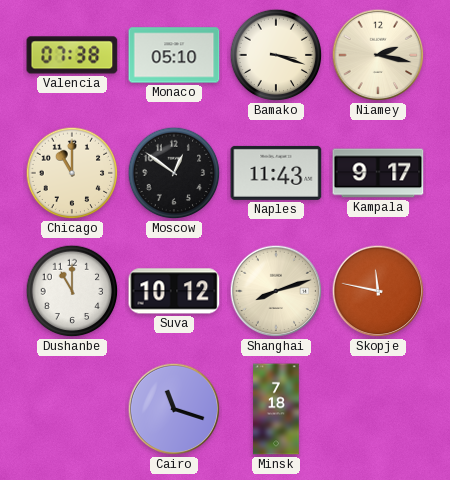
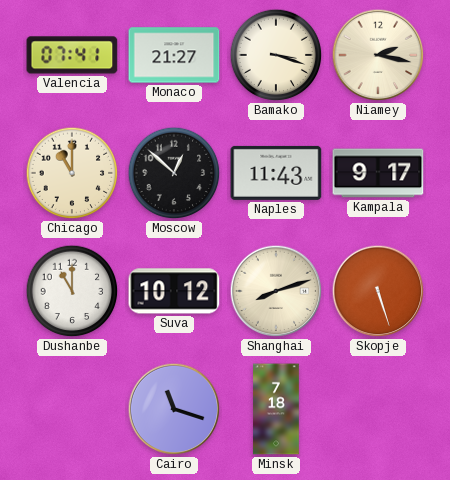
Valencia: 07:38 -> 07:41
Monaco: 05:10 -> 21:27
Moscow: 12:51 -> 12:52
Skopje: 11:47 -> 5:27
